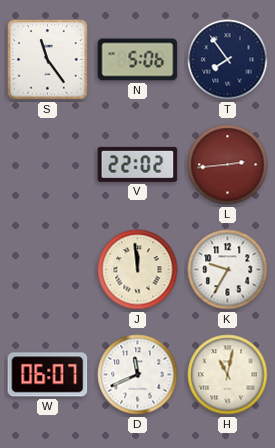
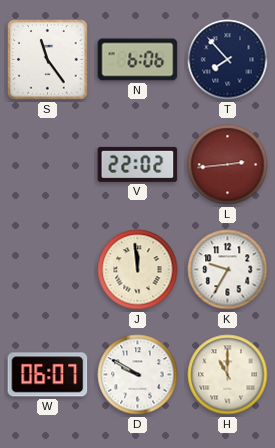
N: 5:06 -> 6:06
T: 7:54 -> 7:53
D: 11:41 -> 9:50
H: 11:02 -> 11:00
